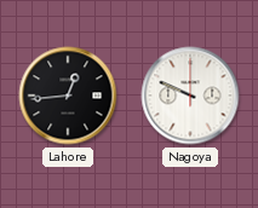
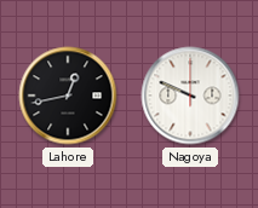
Lahore: 12:44 -> 12:43
